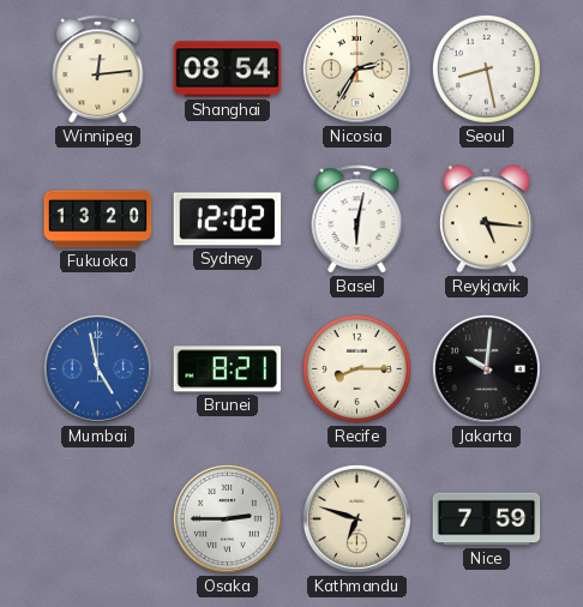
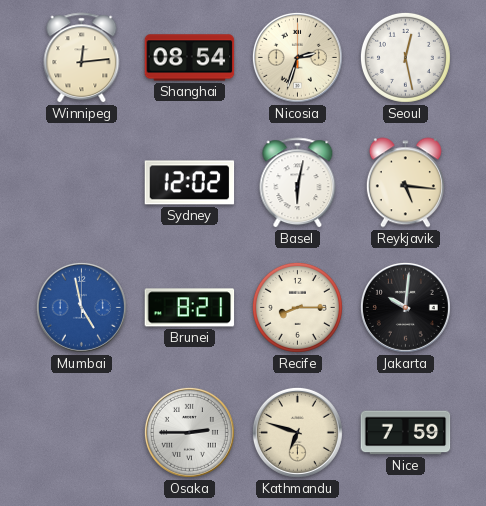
Nicosia: 2:35 -> 2:33
Seoul: 8:28 -> 12:28
Fukuoka: 13:20 -> none
